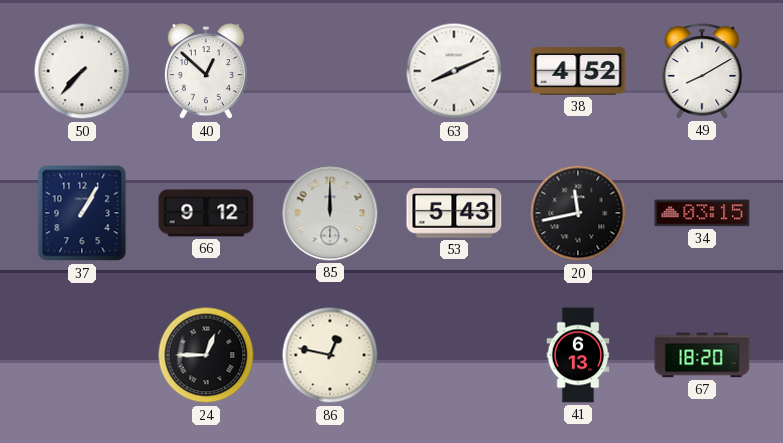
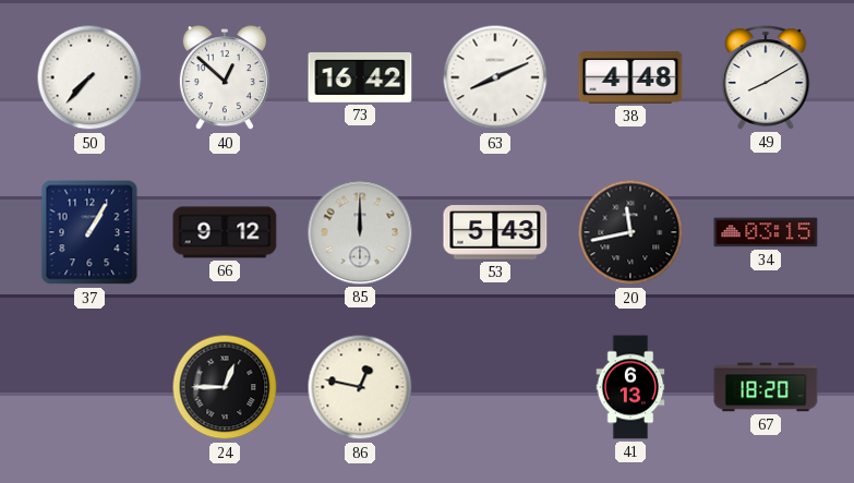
73: none -> 16:42
38: 4:52 -> 4:48
